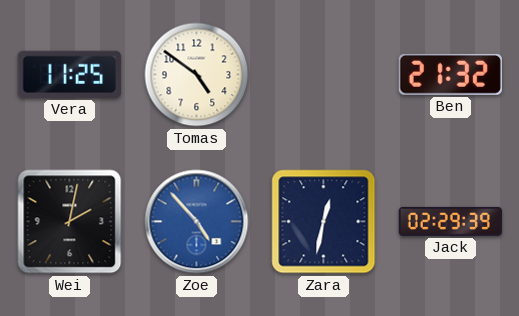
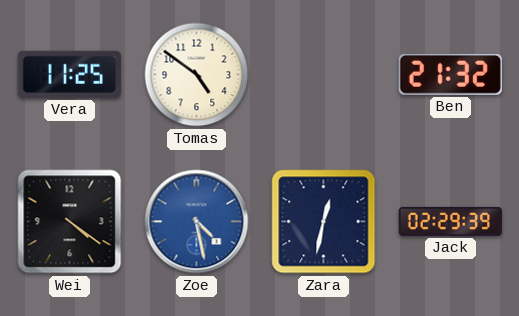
Wei: 2:02 -> 4:21
Zoe: 4:53 -> 4:28
